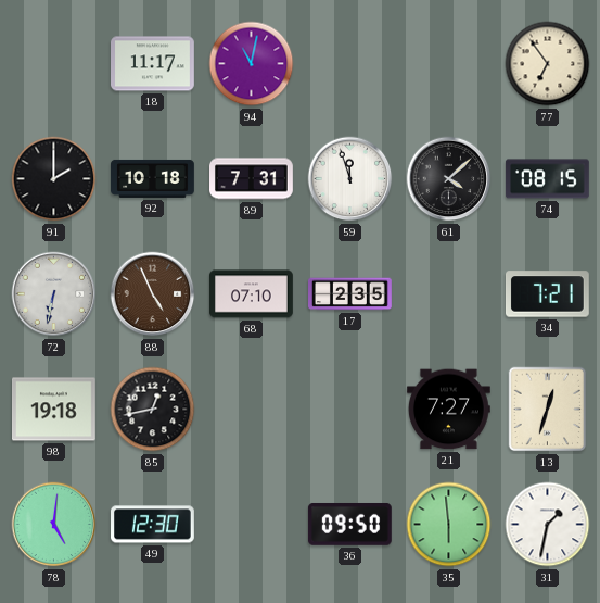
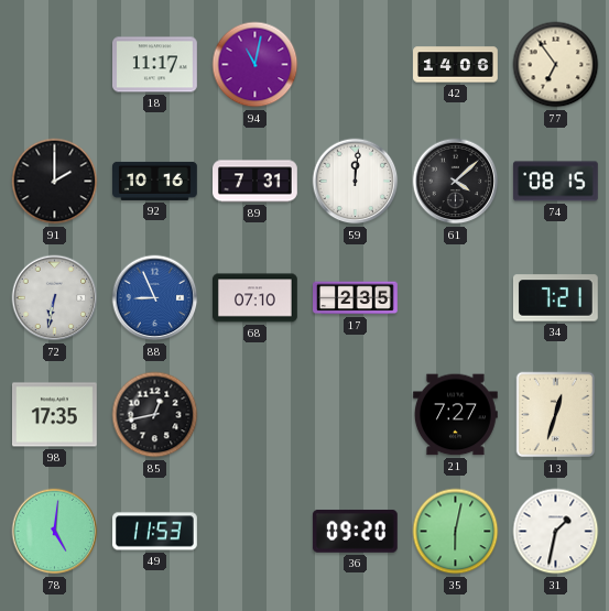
42: none -> 14:06
92: 10:18 -> 10:16
59: 11:57 -> 12:01
88: 4:56 -> 8:56
88 dial: brown -> blue
98: 19:18 -> 17:35
49: 12:30 -> 11:53
36: 09:50 -> 09:20
35: 5:59 -> 6:02
